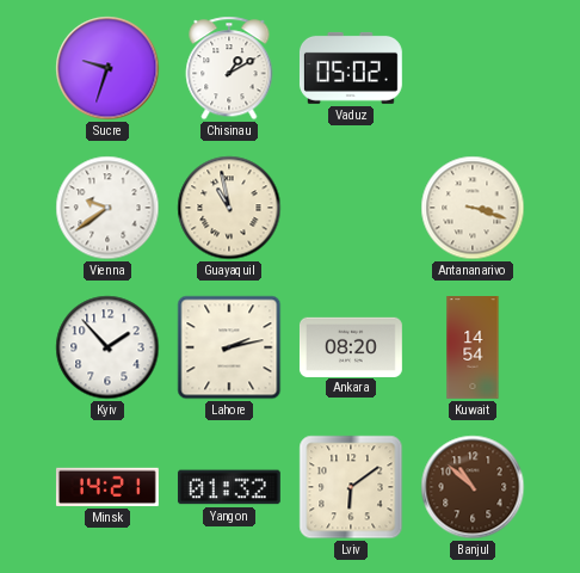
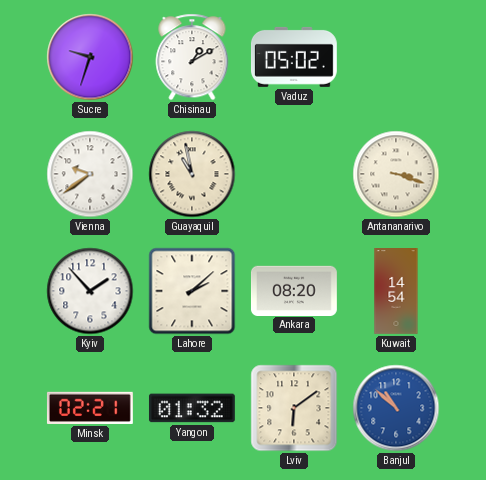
Lahore: 2:13 -> 2:08
Minsk: 14:21 -> 02:21
Banjul dial: brown -> blue
